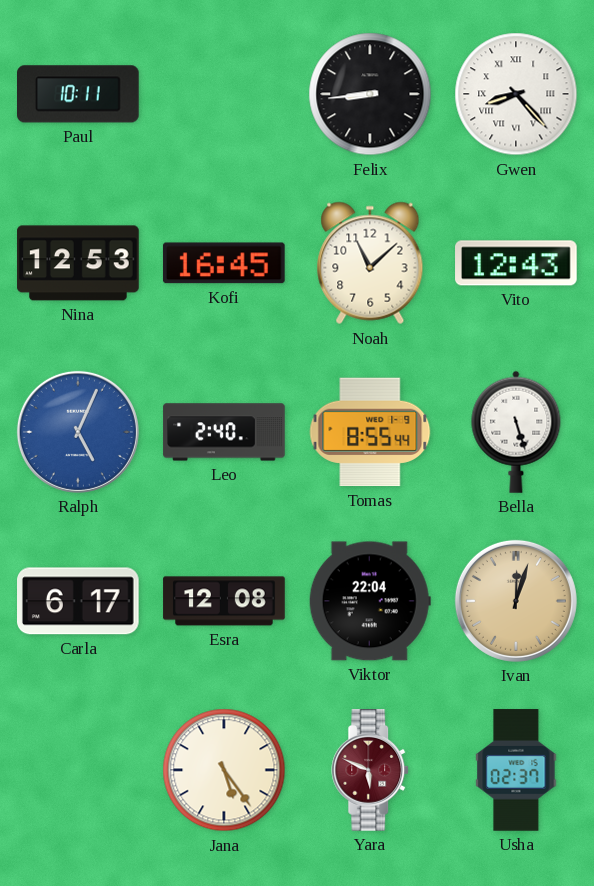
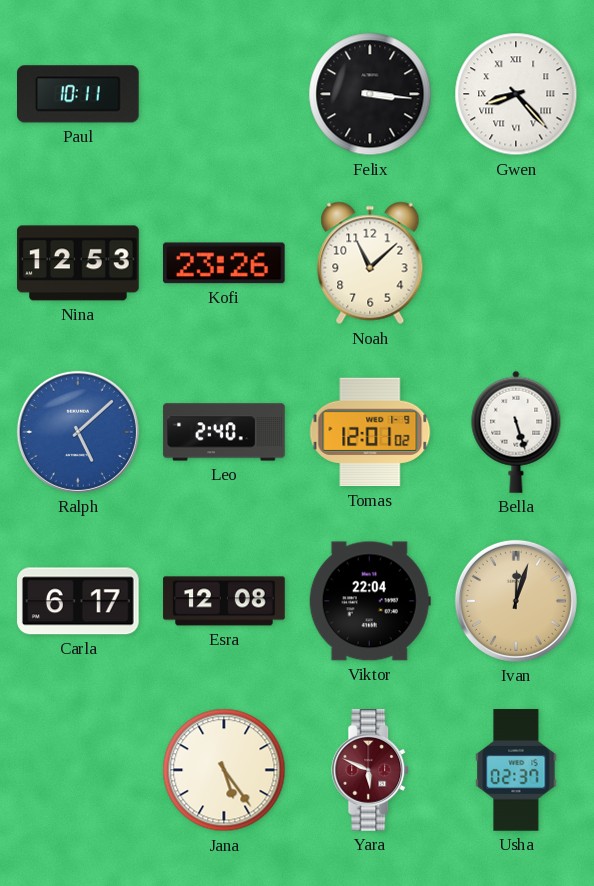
Felix: 8:44 -> 3:16
Kofi: 16:45 -> 23:26
Vito: 12:43 -> none
Ralph: 5:04 -> 5:08
Tomas: 8:55 -> 12:01
